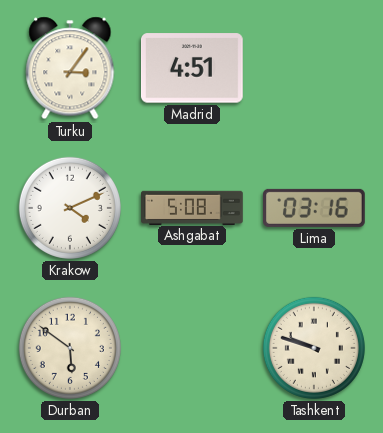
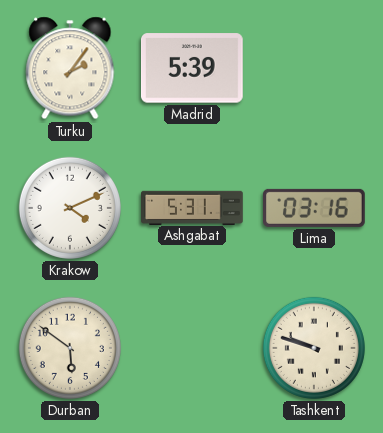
Turku: 3:06 -> 2:06
Madrid: 4:51 -> 5:39
Ashgabat: 5:08 -> 5:31
